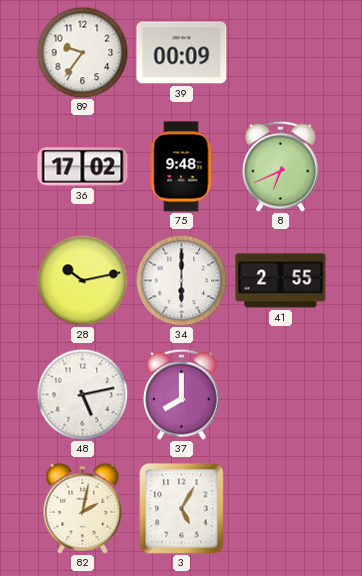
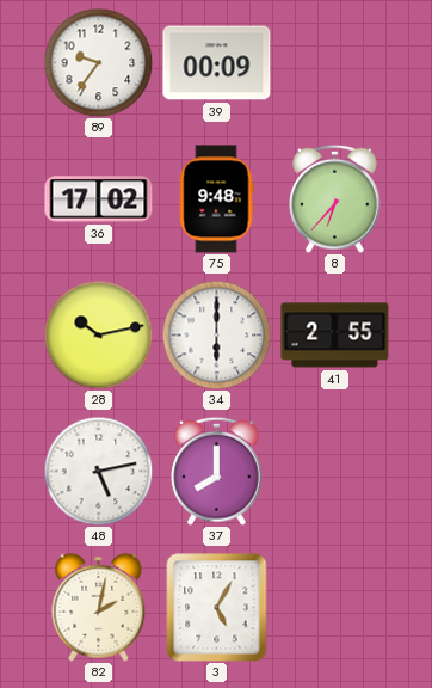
8: 6:41 -> 6:37
